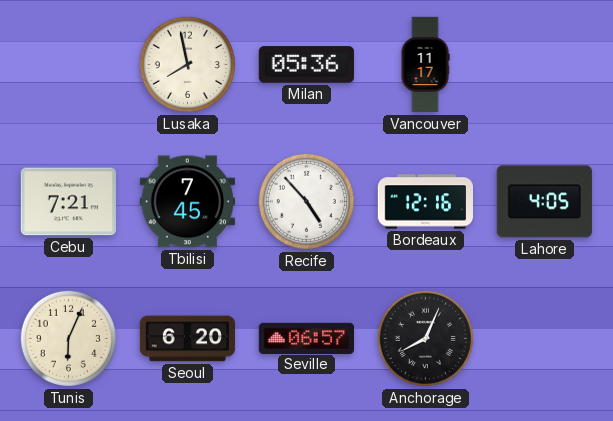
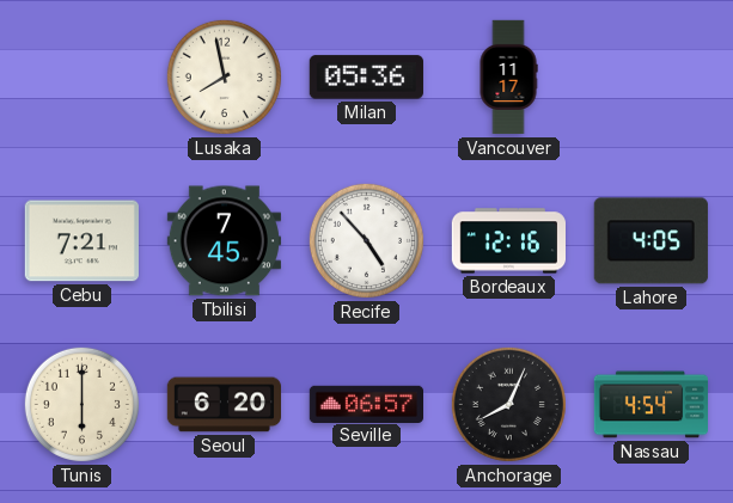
Tunis: 6:04 -> 6:00
Nassau: none -> 4:54
